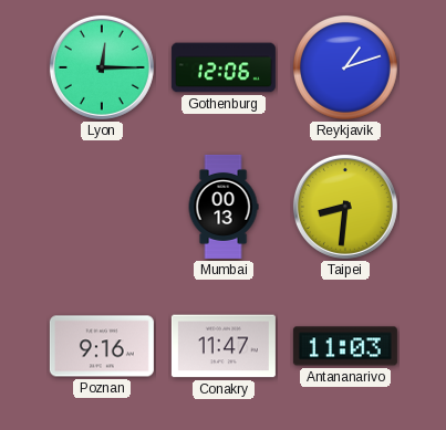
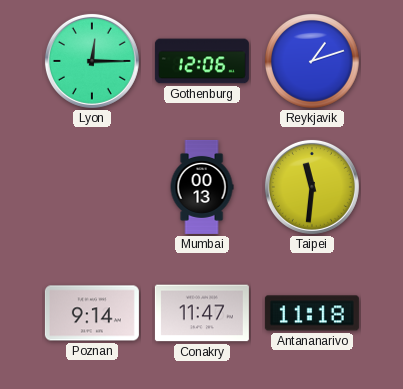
Taipei: 8:31 -> 11:31
Poznan: 9:16 -> 9:14
Antananarivo: 11:03 -> 11:18
